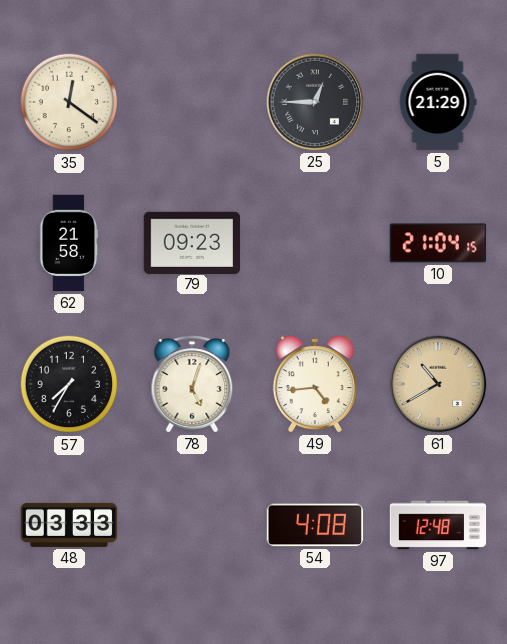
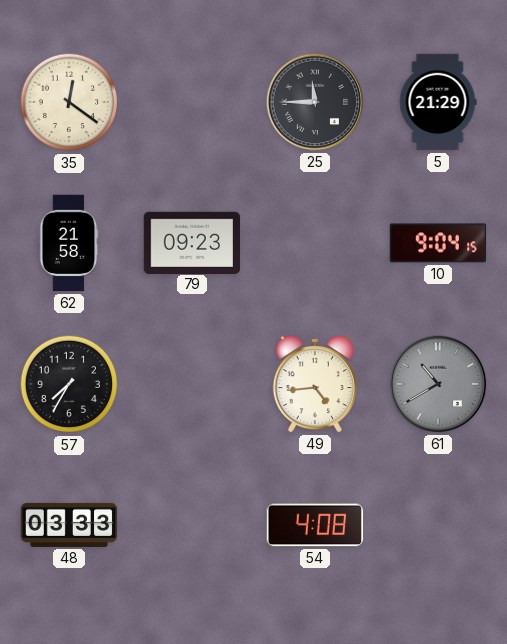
25: 12:45 -> 11:45
10: 21:04 -> 9:04
78: 5:03 -> none
61 dial: champagne -> grey
97: 12:48 -> none
